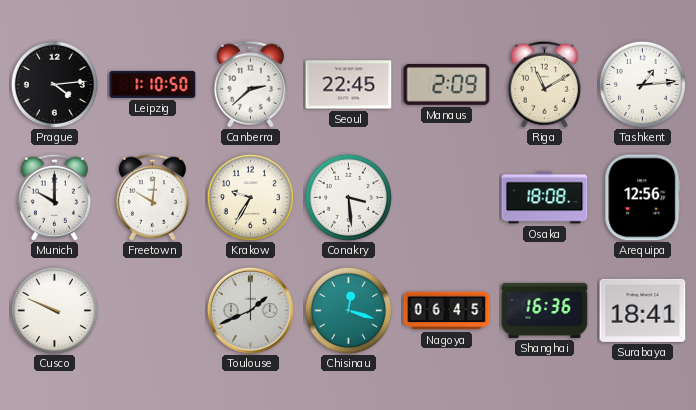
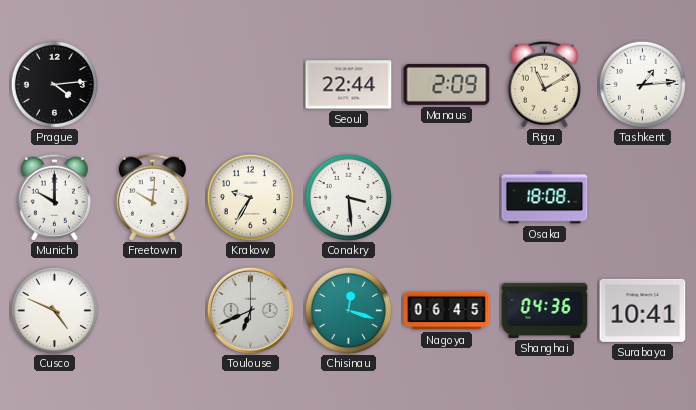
Leipzig: 1:10 -> none
Canberra: 2:38 -> none
Seoul: 22:45 -> 22:44
Arequipa: 12:56 -> none
Cusco: 9:49 -> 4:49
Toulouse: 1:41 -> 6:41
Shanghai: 16:36 -> 04:36
Surabaya: 18:41 -> 10:41
